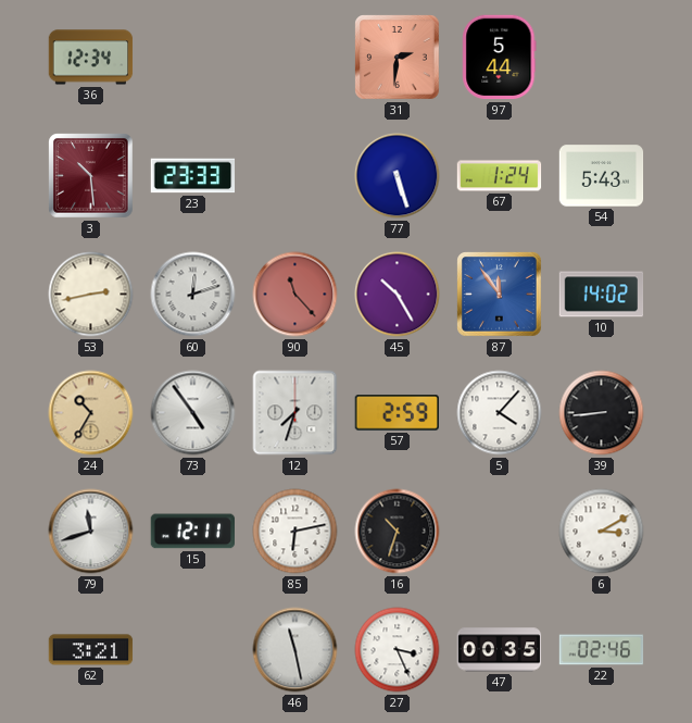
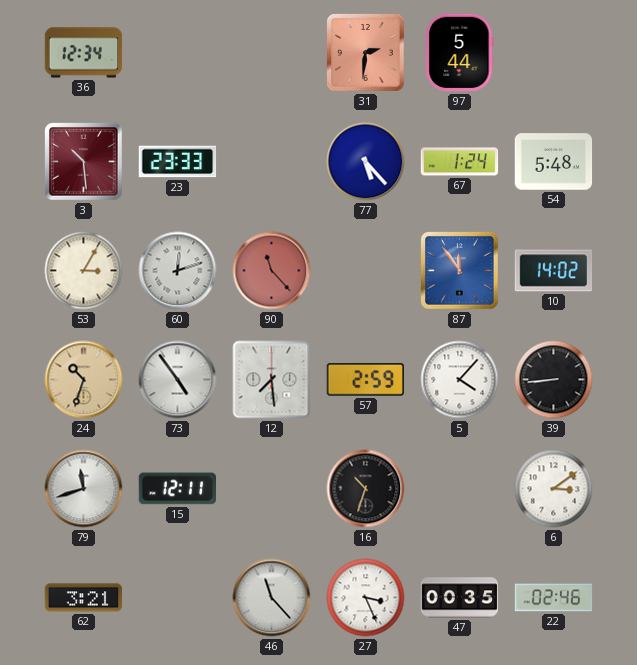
77: 5:27 -> 5:23
54: 5:43 -> 5:48
53: 2:43 -> 3:05
45: 10:25 -> none
24: 10:35 -> 10:33
12: 7:33 -> 7:29
85: 6:13 -> none
6: 3:10 -> 3:09
46: 11:28 -> 11:23
